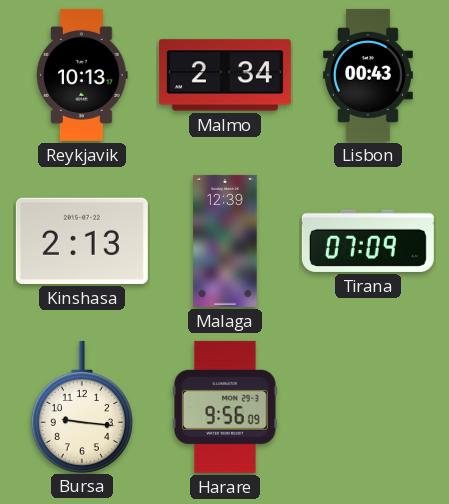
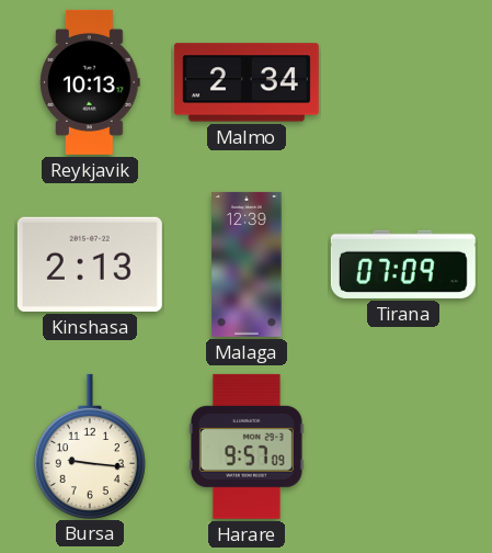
Lisbon: 00:43 -> none
Harare: 9:56 -> 9:57
